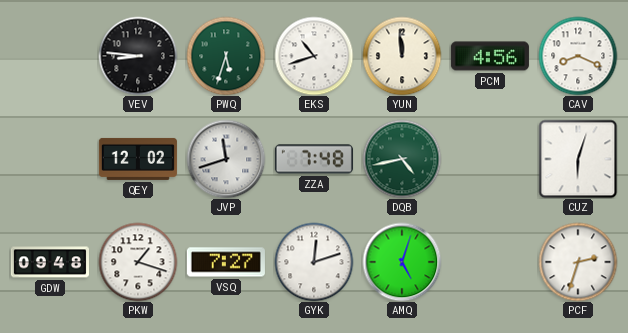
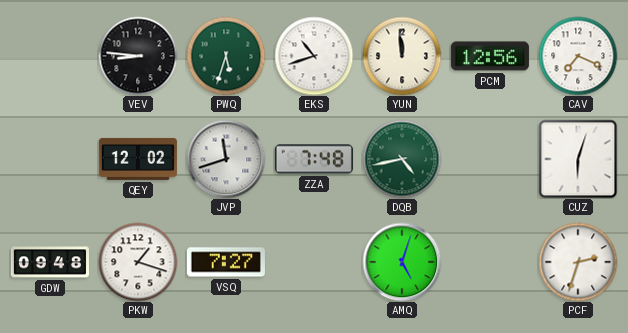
PCM: 4:56 -> 12:56
CAV: 8:19 -> 7:19
GYK: 12:12 -> none
